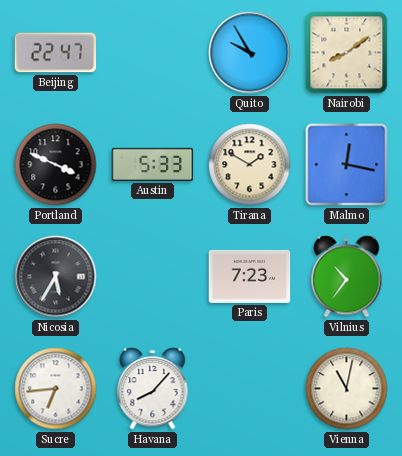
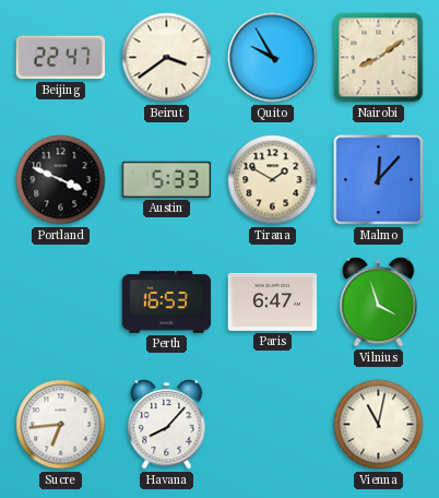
Beirut: none -> 3:39
Malmo: 12:17 -> 12:07
Nicosia: 5:35 -> none
Perth: none -> 16:53
Paris: 7:23 -> 6:47
Vilnius: 10:36 -> 3:57
